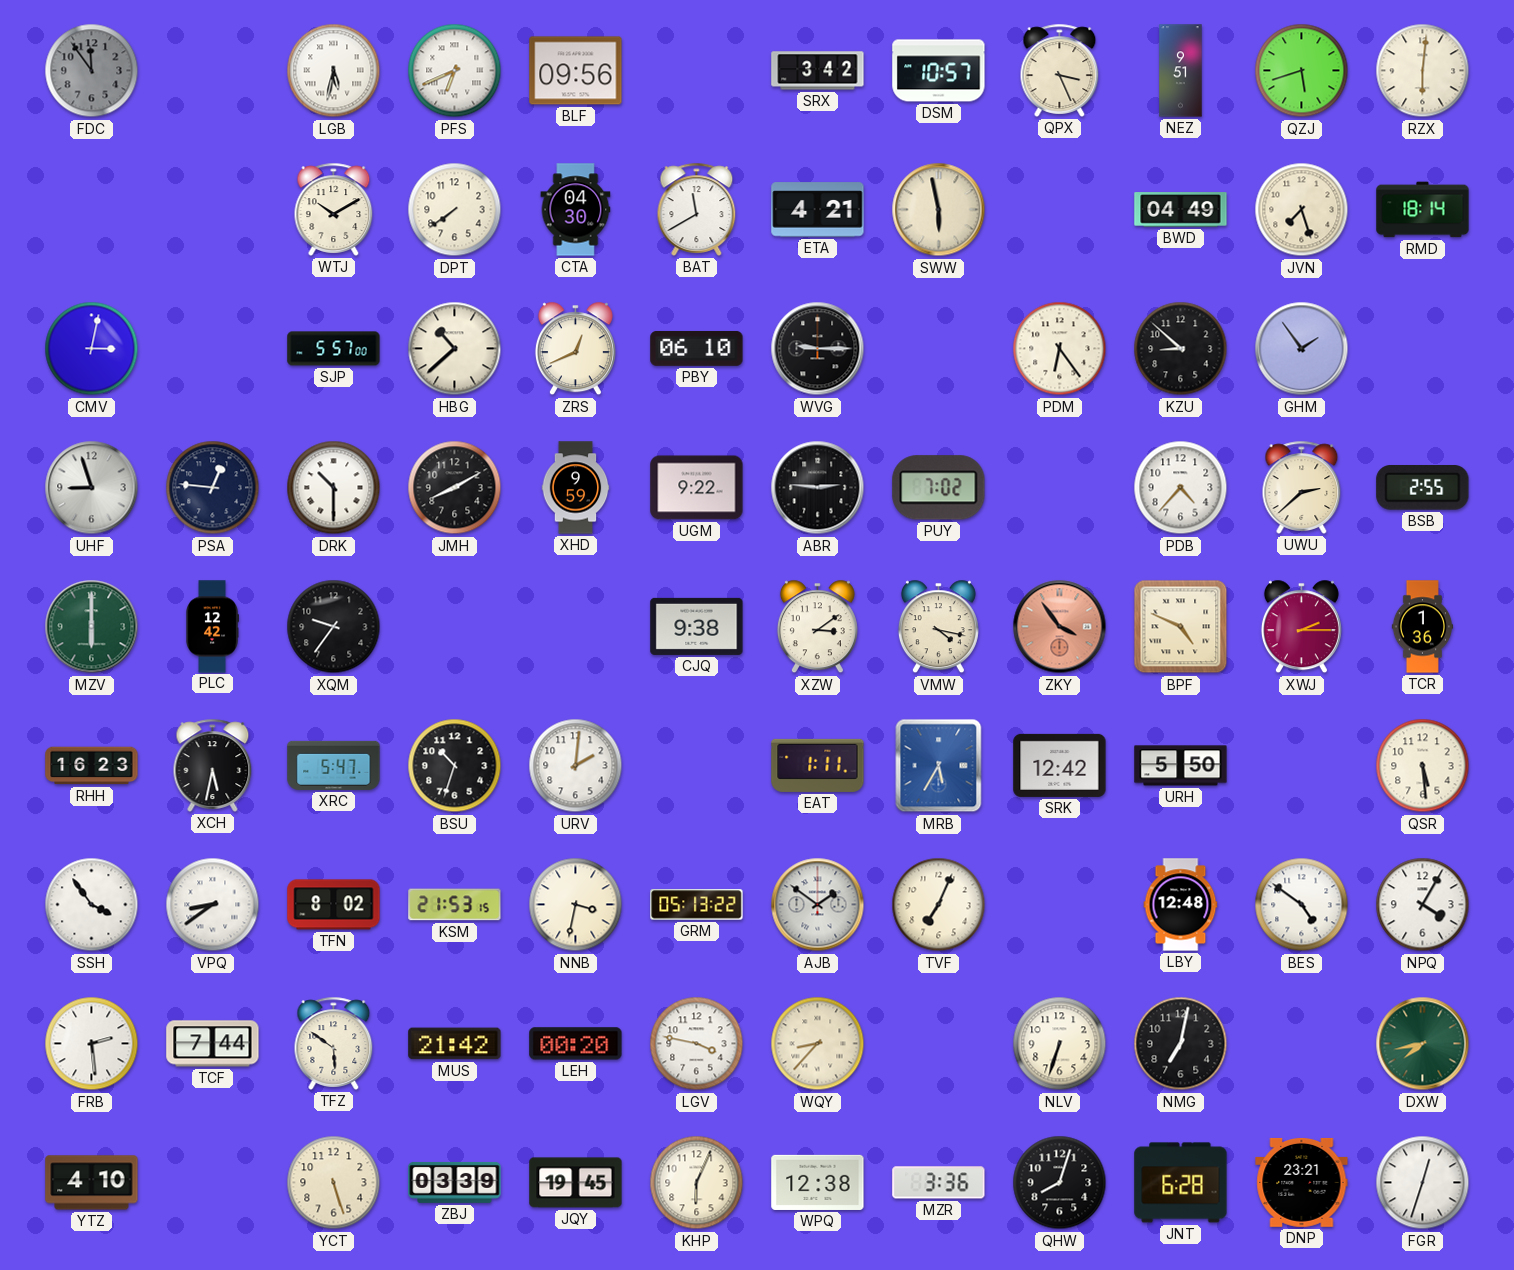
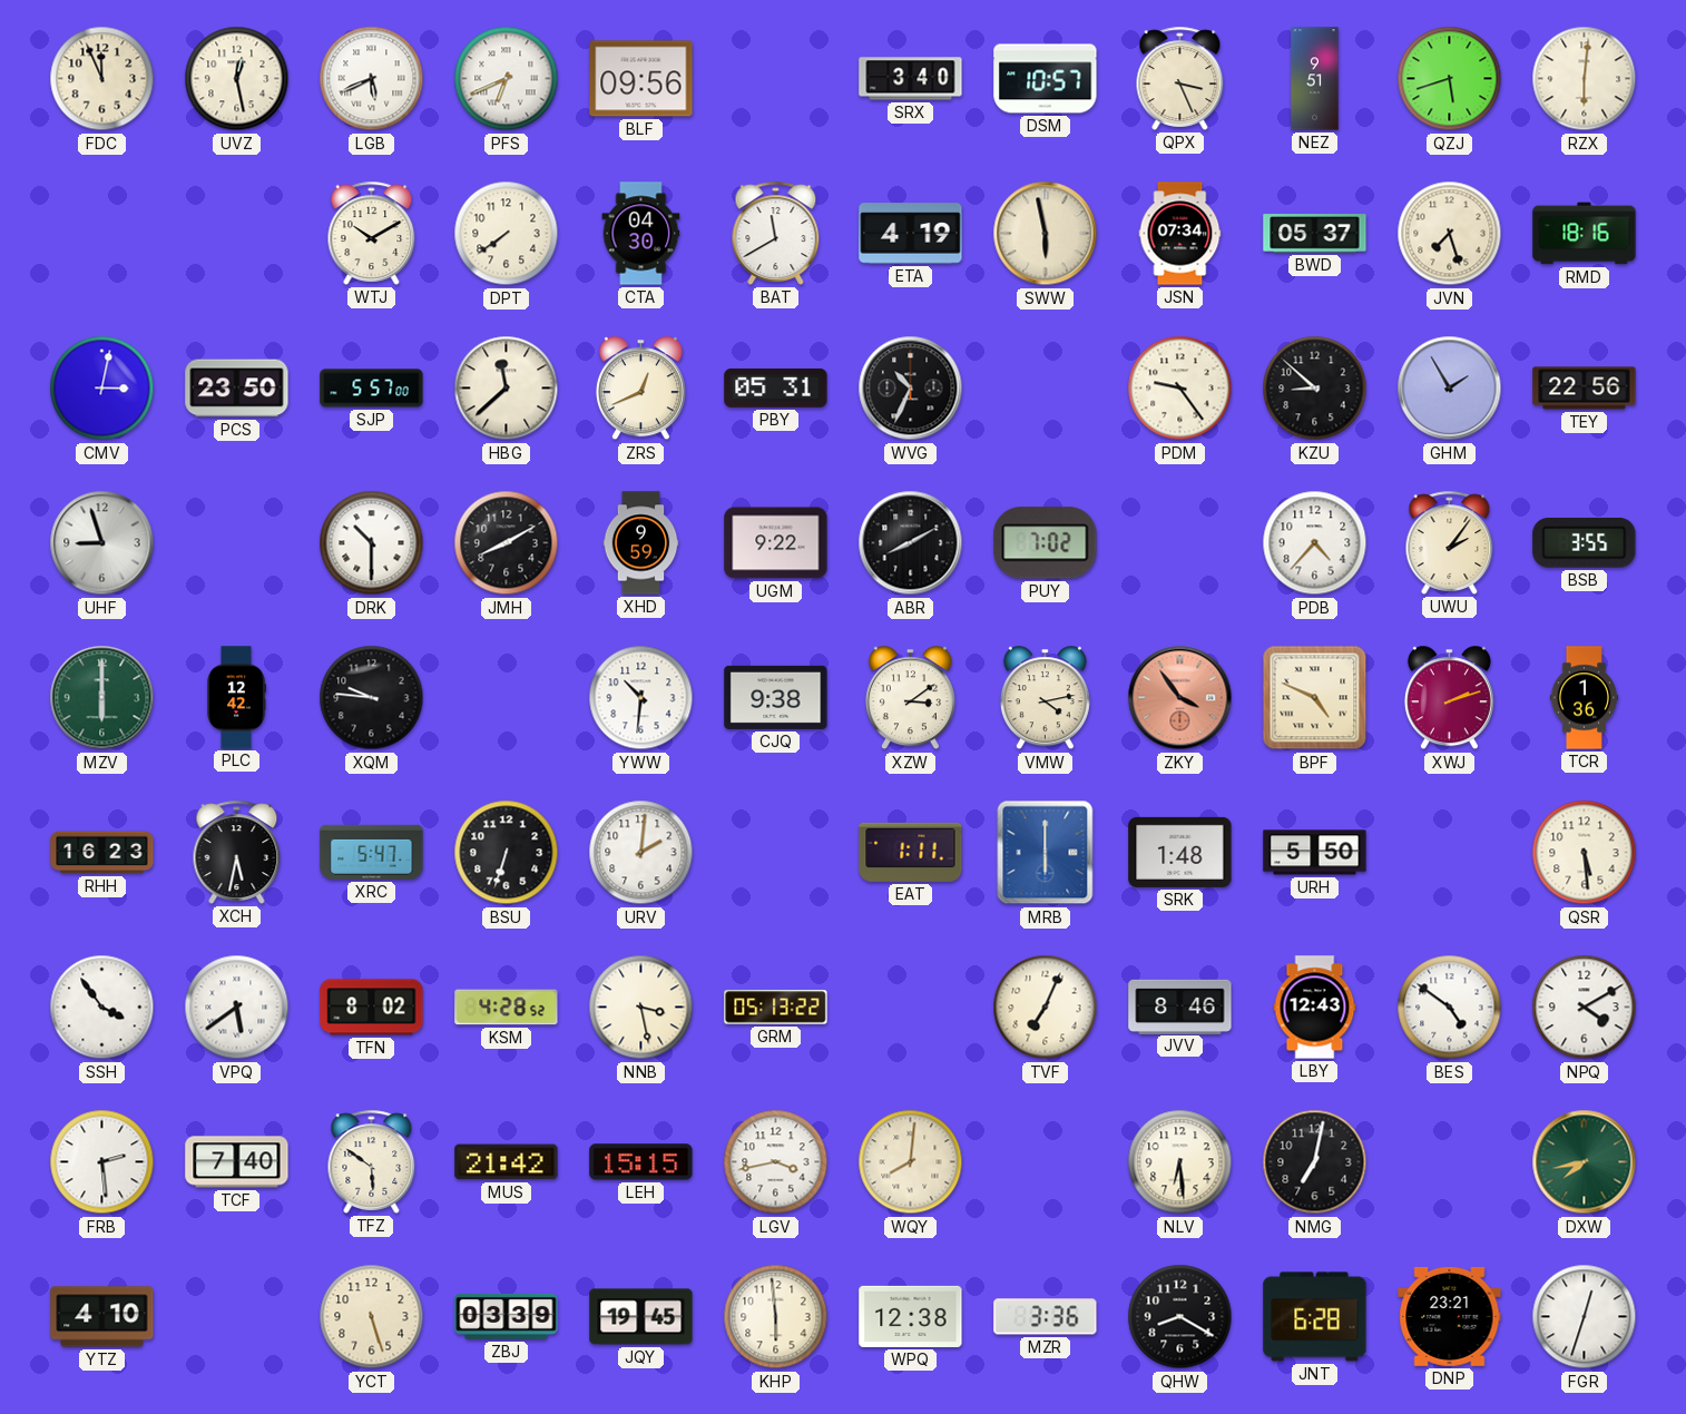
FDC: 11:54 -> 11:56
FDC dial: grey -> cream
UVZ: none -> 12:28
LGB: 5:32 -> 5:41
SRX: 3:42 -> 3:40
ETA: 4:21 -> 4:19
JSN: none -> 07:34
BWD: 04:49 -> 05:37
RMD: 18:14 -> 18:16
PCS: none -> 23:50
HBG: 10:38 -> 11:38
PBY: 06:10 -> 05:31
WVG: 9:15 -> 10:34
PDM: 6:24 -> 9:24
GHM: 1:54 -> 1:55
TEY: none -> 22:56
PSA: 12:46 -> none
ABR: 2:46 -> 8:10
UWU: 2:38 -> 2:06
BSB: 2:55 -> 3:55
XQM: 9:36 -> 9:46
YWW: none -> 10:31
VMW: 4:17 -> 4:13
XWJ: 2:15 -> 2:12
BSU: 10:33 -> 6:33
MRB: 5:35 -> 6:00
SRK: 12:42 -> 1:48
VPQ: 8:39 -> 5:39
KSM: 21:53 -> 4:28
NNB: 3:32 -> 3:28
AJB: 1:51 -> none
JVV: none -> 8:46
LBY: 12:48 -> 12:43
NPQ: 4:05 -> 4:10
TCF: 7:44 -> 7:40
LEH: 00:20 -> 15:15
LGV: 3:47 -> 3:43
WQY: 8:37 -> 8:01
NLV: 6:33 -> 6:29
KHP: 6:04 -> 5:59
QHW: 8:03 -> 8:20
